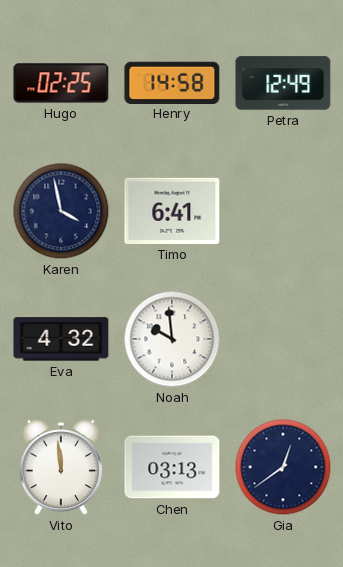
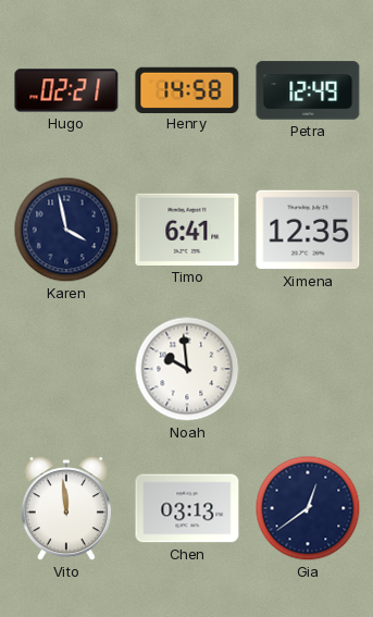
Hugo: 02:25 -> 02:21
Ximena: none -> 12:35
Eva: 4:32 -> none
